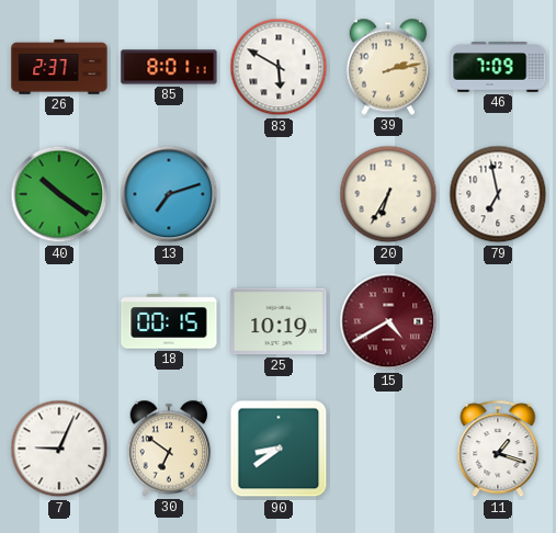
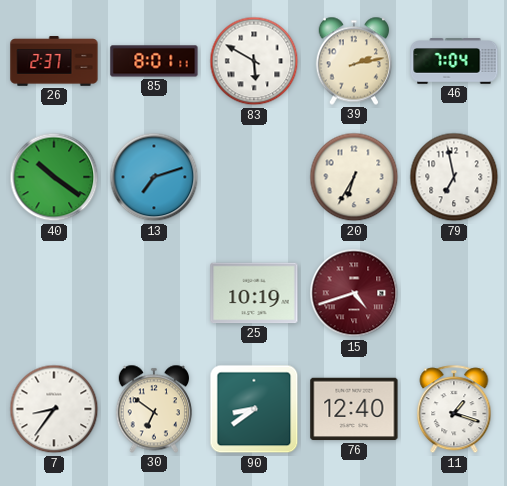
46: 7:09 -> 7:04
18: 00:15 -> none
15: 4:40 -> 4:42
7: 9:04 -> 8:36
76: none -> 12:40
